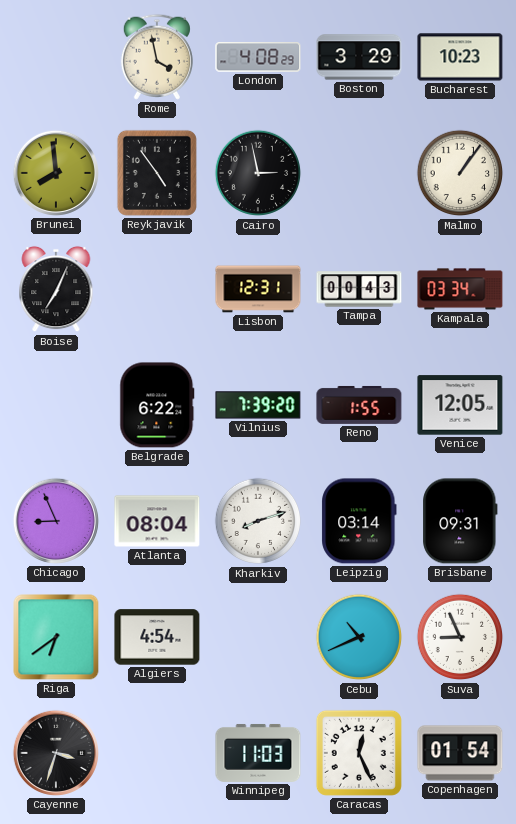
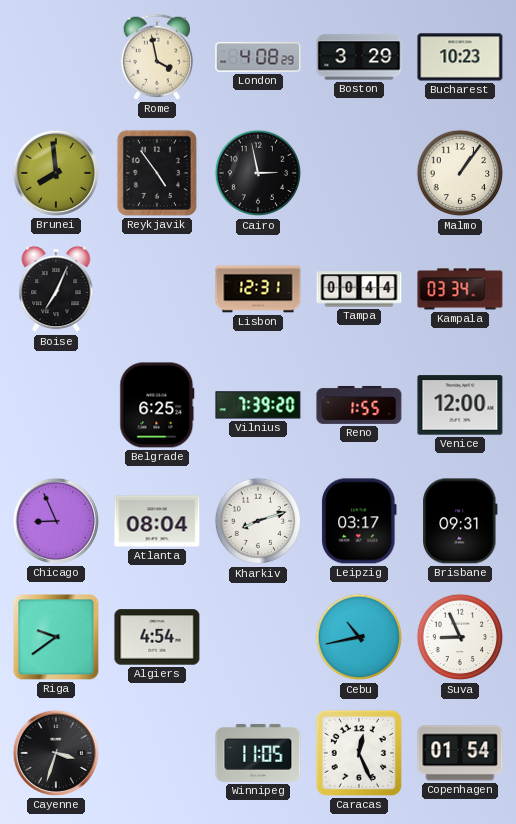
Tampa: 00:43 -> 00:44
Belgrade: 6:22 -> 6:25
Venice: 12:05 -> 12:00
Leipzig: 03:14 -> 03:17
Riga: 6:39 -> 9:39
Cebu: 10:41 -> 10:43
Winnipeg: 11:03 -> 11:05
